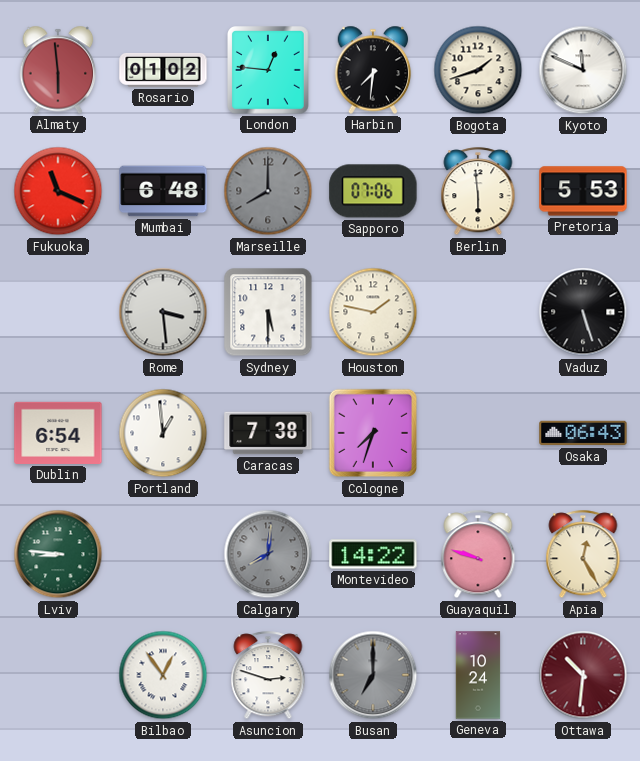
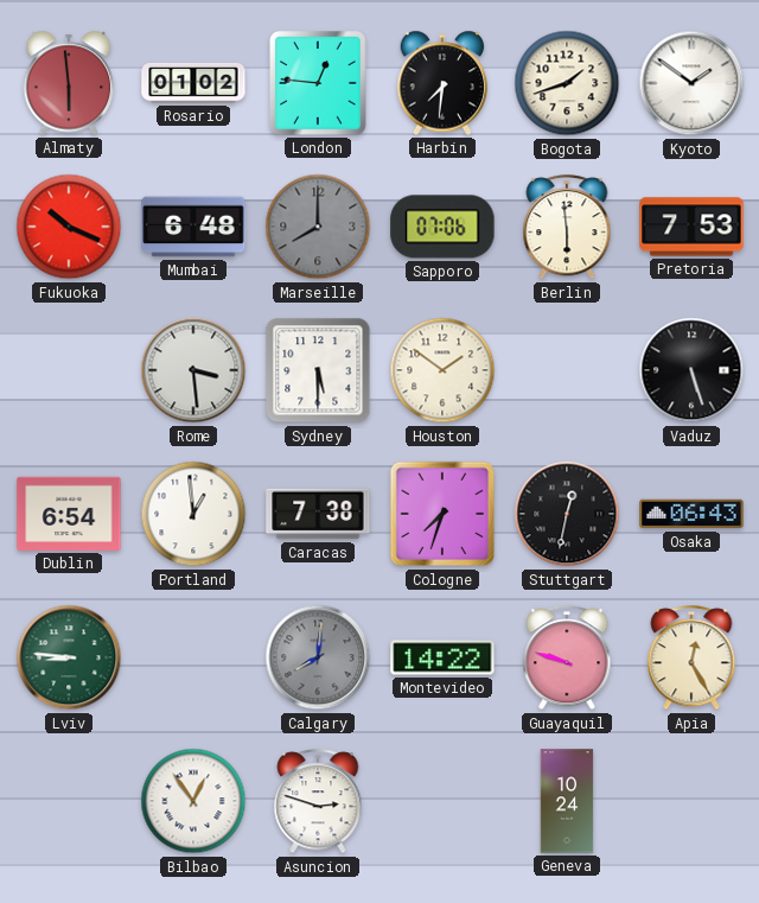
Kyoto: 11:49 -> 1:51
Fukuoka: 11:19 -> 10:19
Pretoria: 5:53 -> 7:53
Houston: 1:47 -> 1:51
Stuttgart: none -> 12:32
Busan: 7:00 -> none
Ottawa: 10:31 -> none
